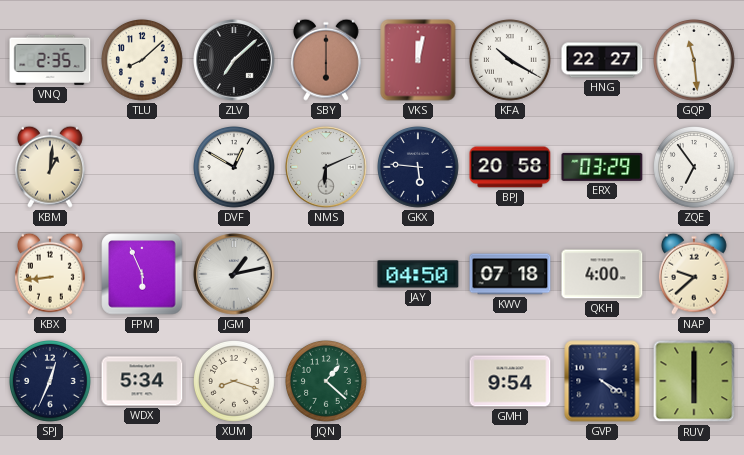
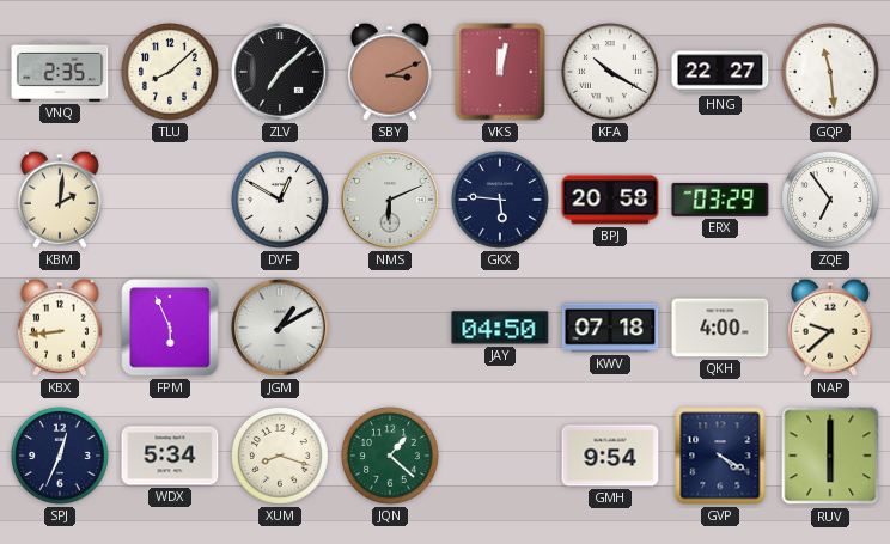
SBY: 6:00 -> 3:11
KBM: 1:01 -> 2:01
JGM: 1:13 -> 1:10
